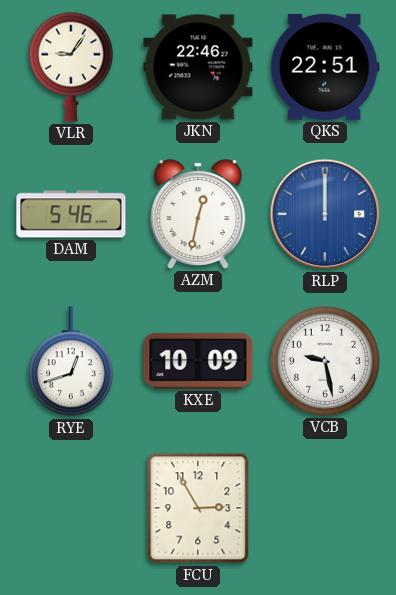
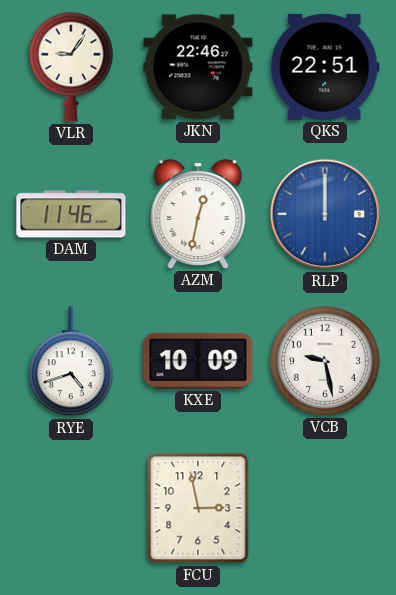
DAM: 5:46 -> 11:46
RYE: 12:42 -> 4:42
FCU: 2:55 -> 2:58
